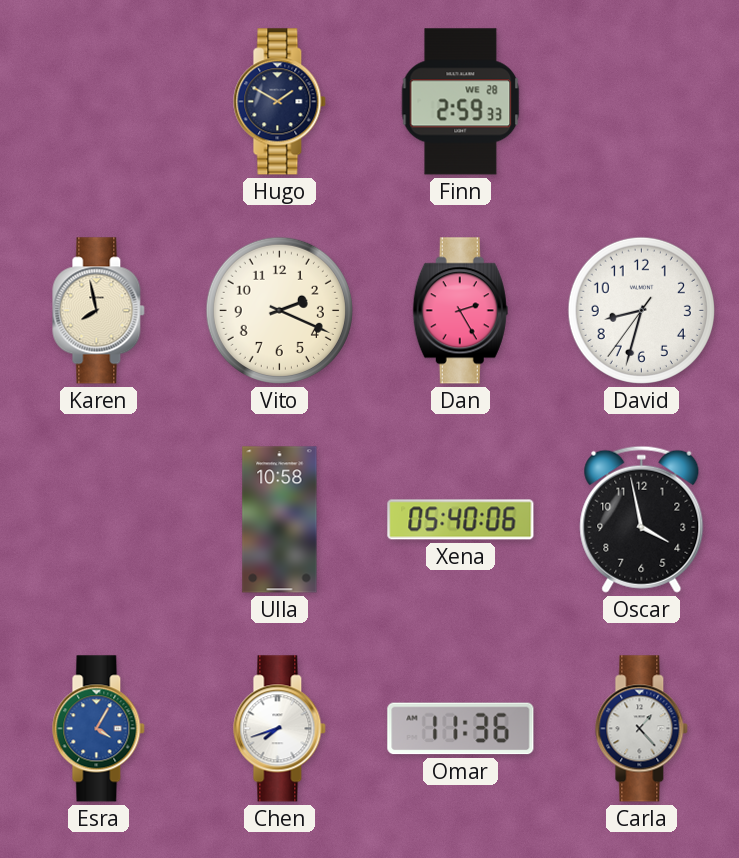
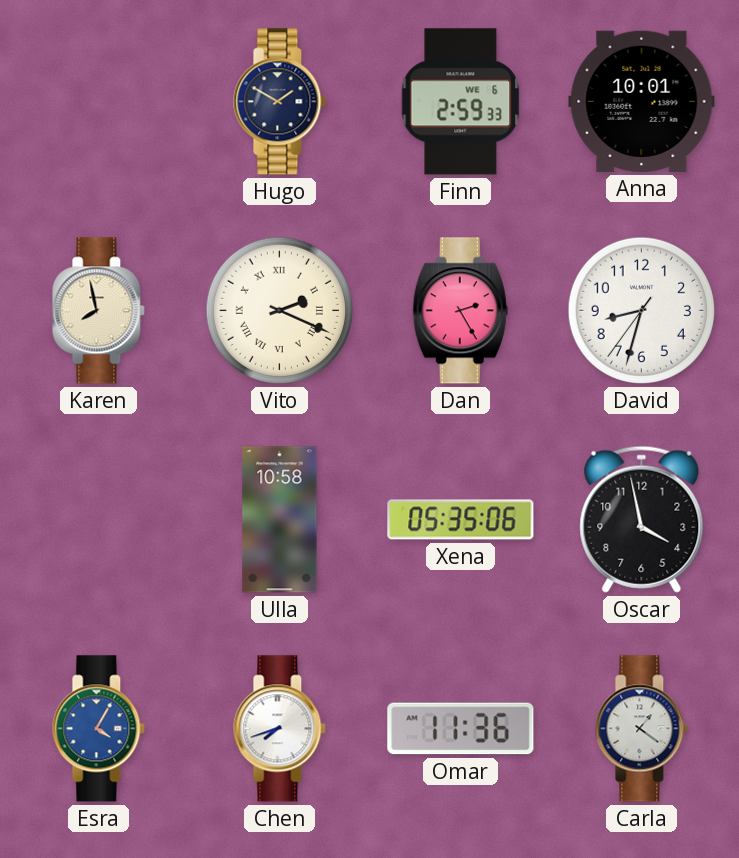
Finn date: WE 28 -> WE 6
Anna: none -> 10:01
Vito numerals: Arabic -> Roman
Xena: 05:40 -> 05:35
Carla: 1:23 -> 1:21
